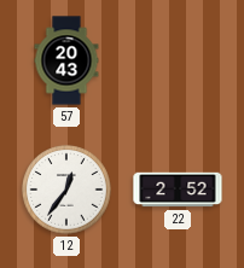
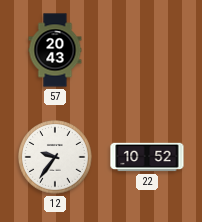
12: 12:36 -> 9:36
22: 2:52 -> 10:52
